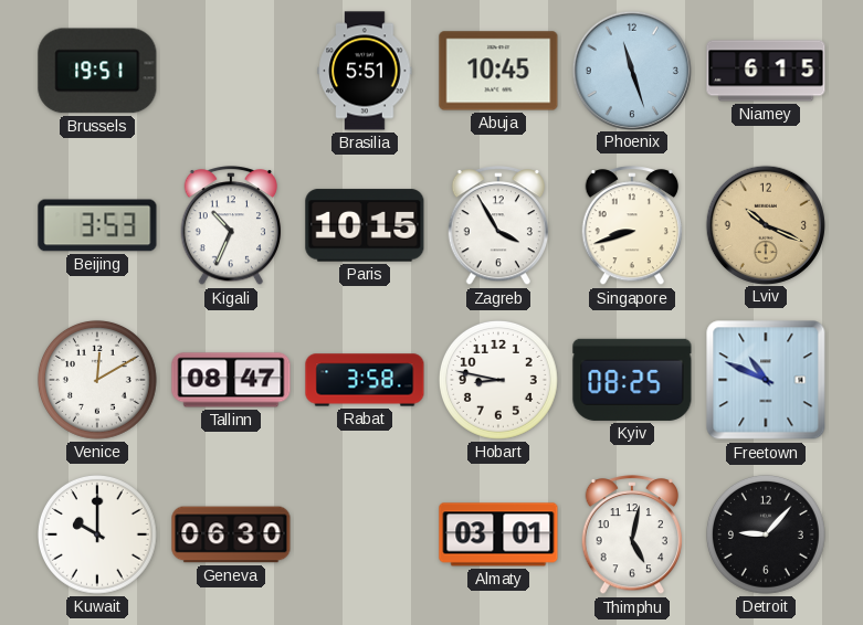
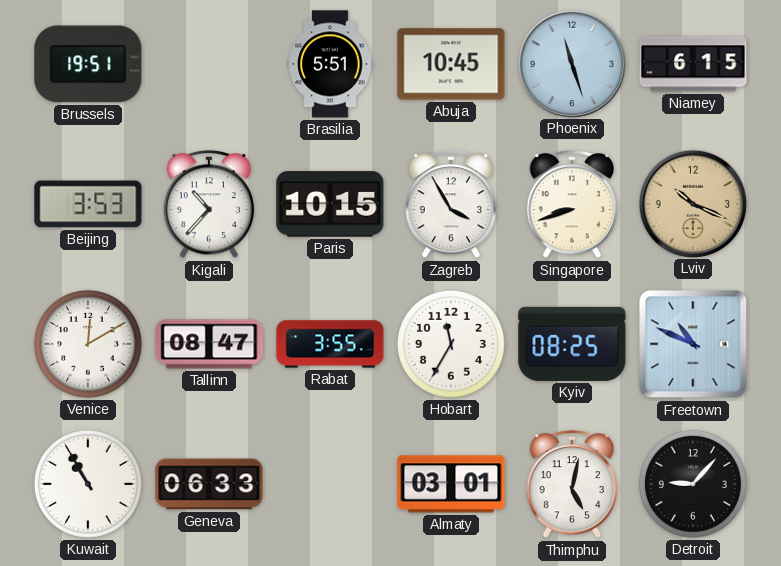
Kigali: 10:34 -> 10:37
Rabat: 3:58 -> 3:55
Hobart: 8:47 -> 11:35
Kuwait: 10:00 -> 10:55
Geneva: 06:30 -> 06:33
